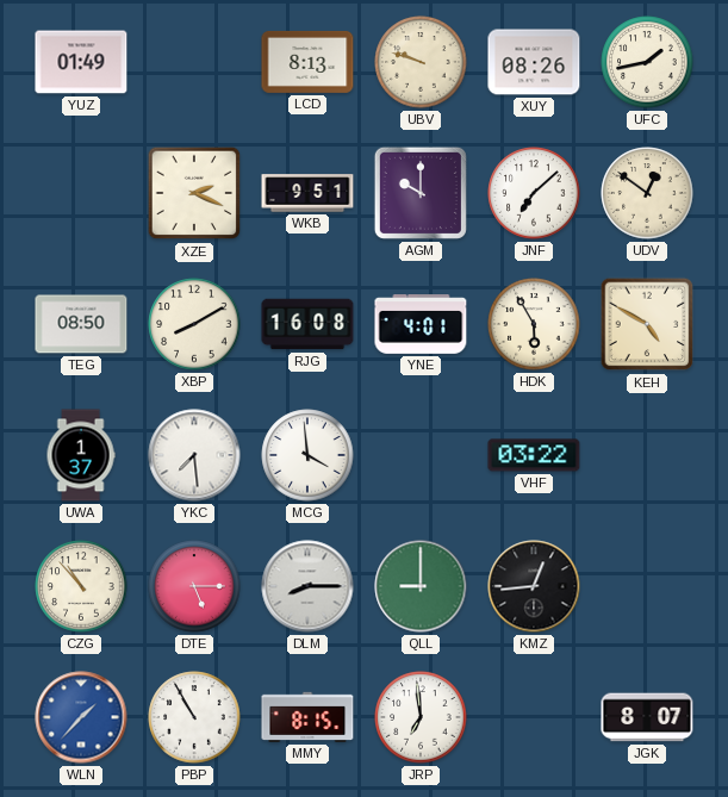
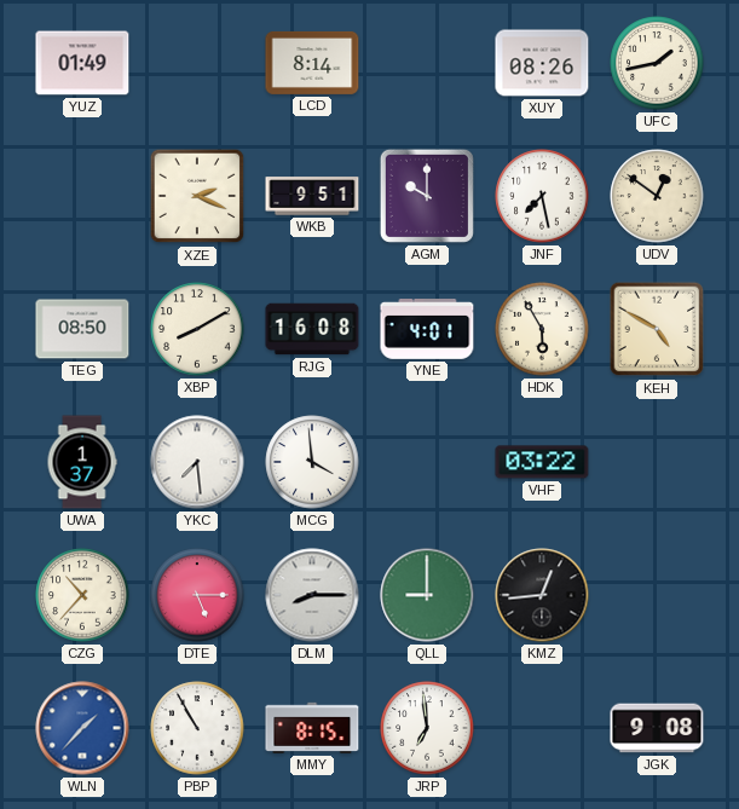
LCD: 8:13 -> 8:14
UBV: 9:48 -> none
JNF: 7:08 -> 7:28
CZG: 10:53 -> 10:37
JGK: 8:07 -> 9:08
